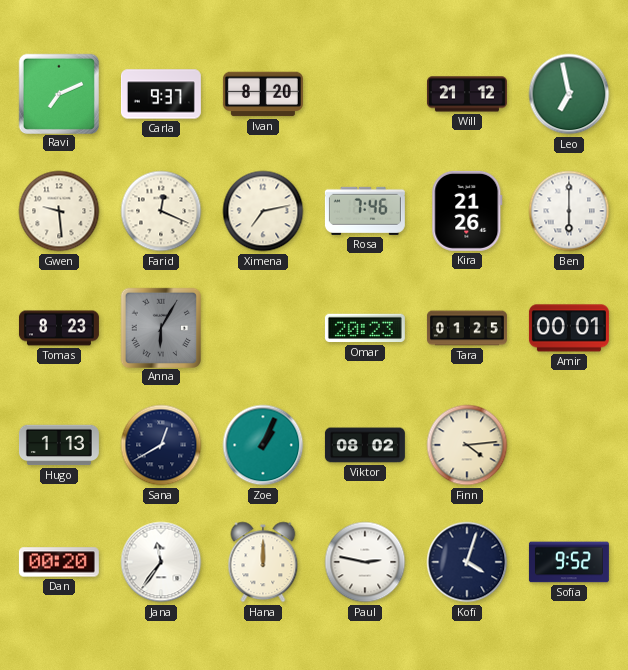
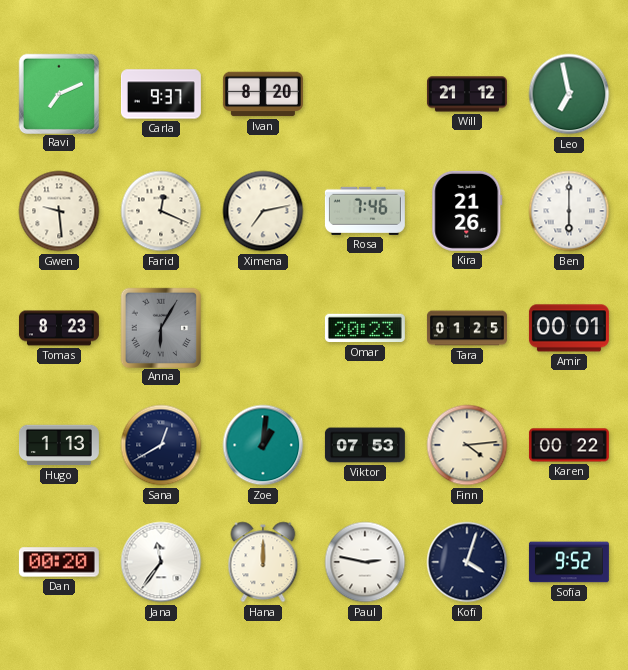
Zoe: 1:04 -> 1:01
Viktor: 08:02 -> 07:53
Karen: none -> 00:22
